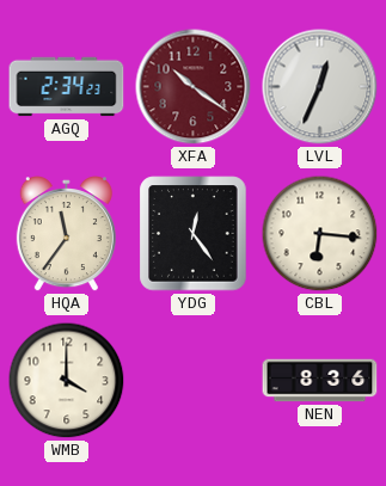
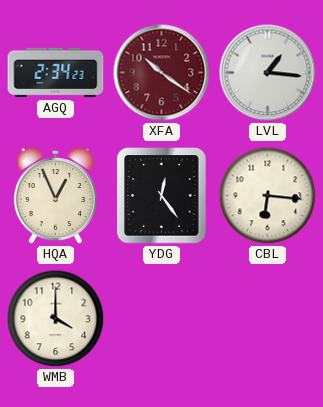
LVL: 12:34 -> 1:16
HQA: 11:36 -> 12:56
NEN: 8:36 -> none
